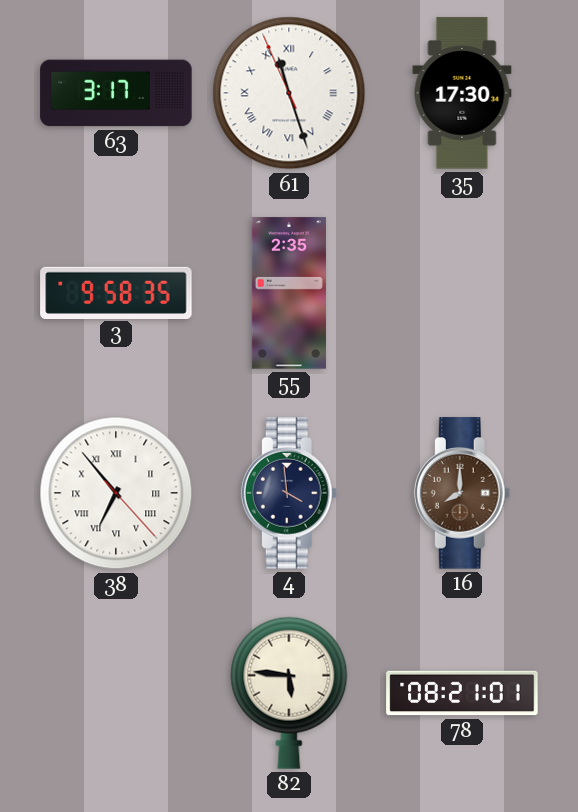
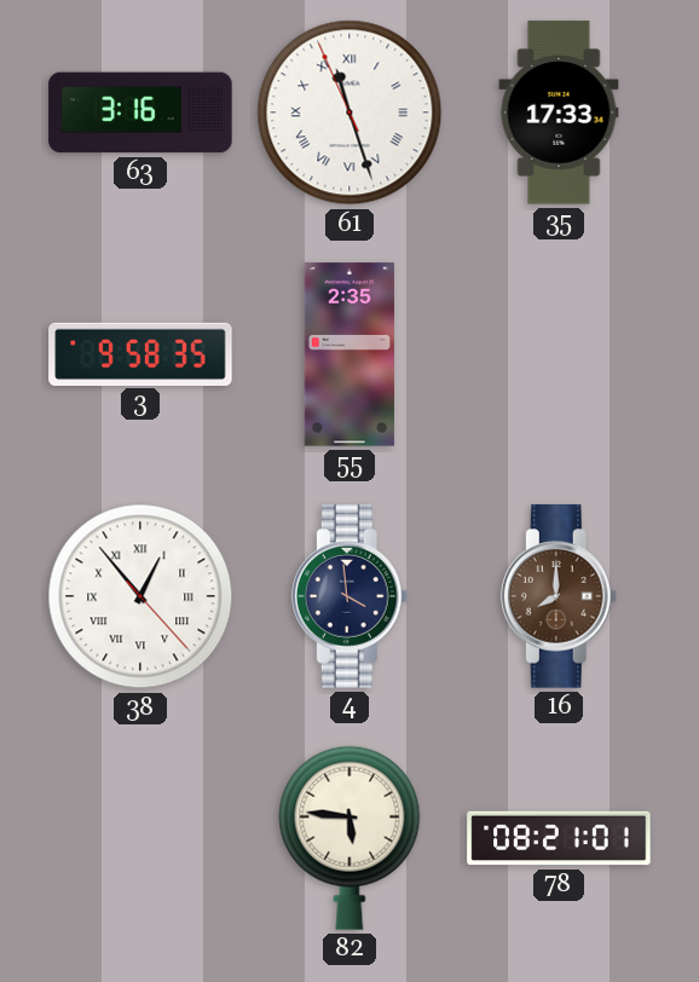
63: 3:17 -> 3:16
35: 17:30 -> 17:33
38: 6:53 -> 12:53
